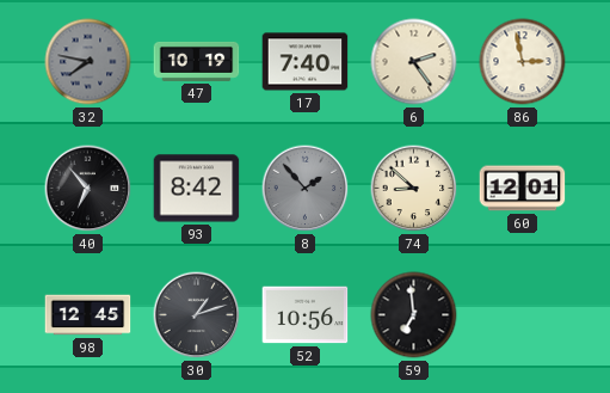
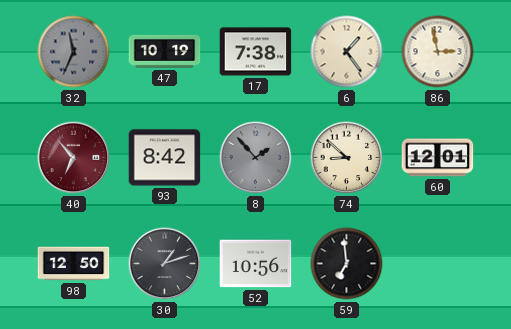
32: 7:47 -> 11:34
17: 7:40 -> 7:38
6: 2:24 -> 1:24
40 dial: black -> burgundy
98: 12:45 -> 12:50
